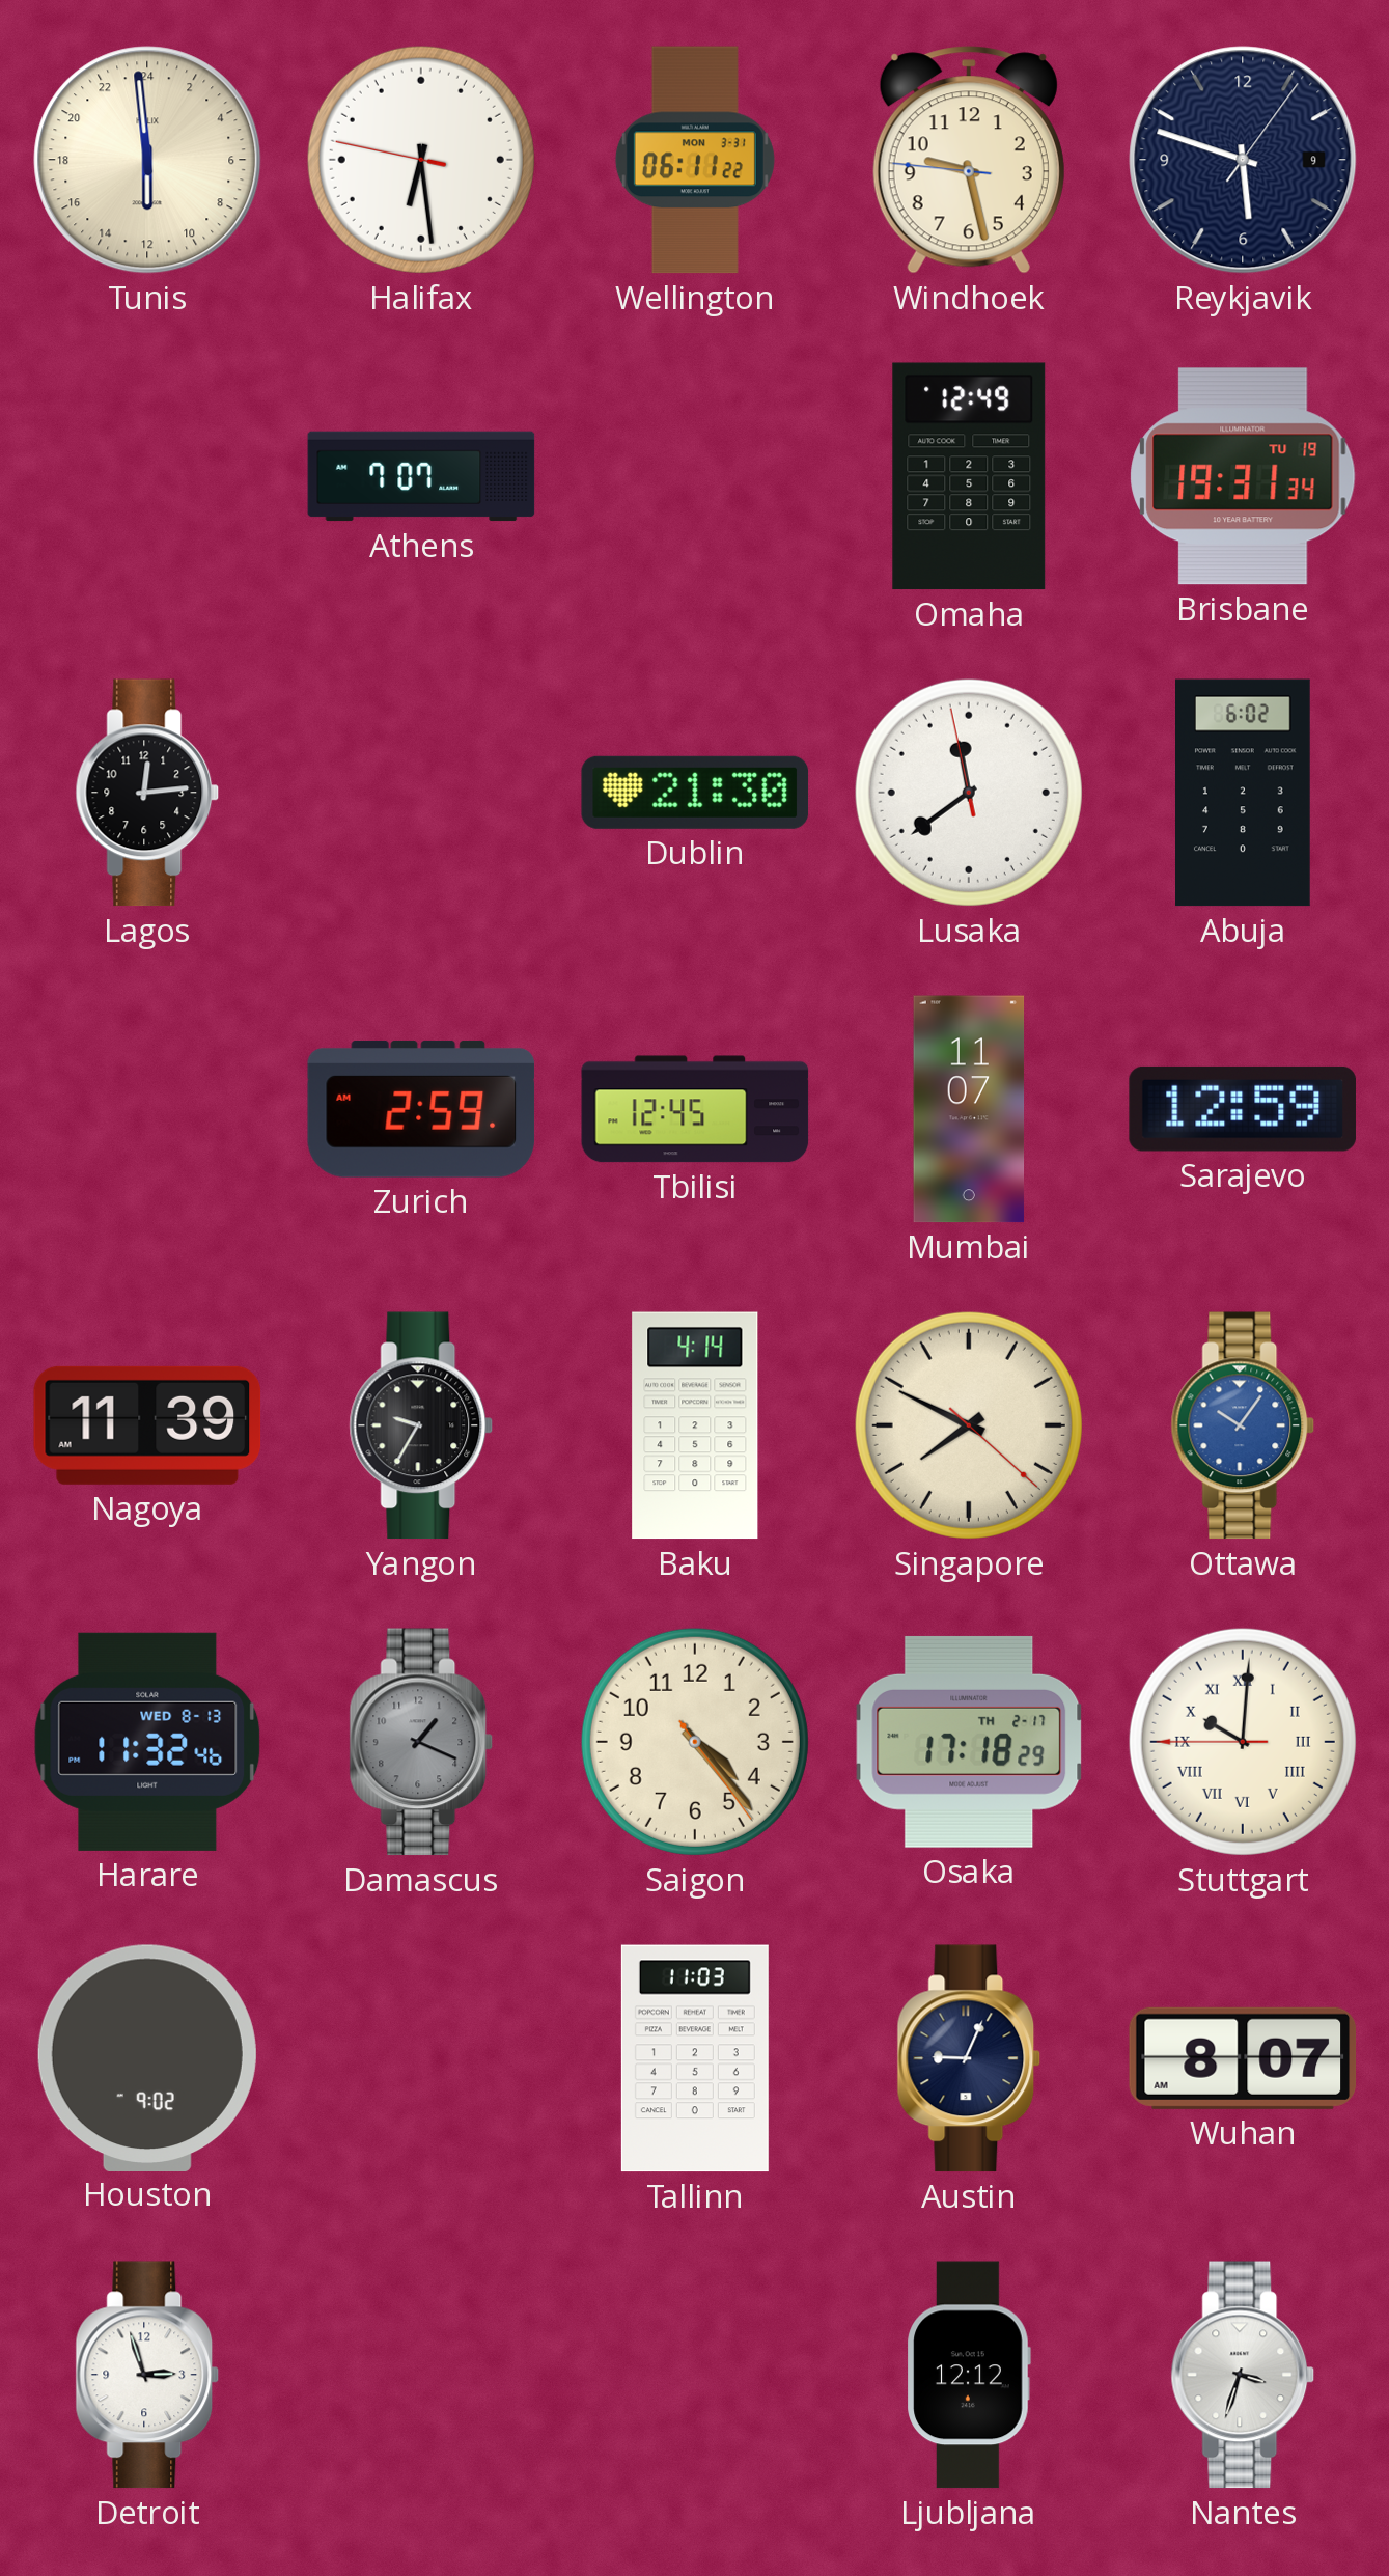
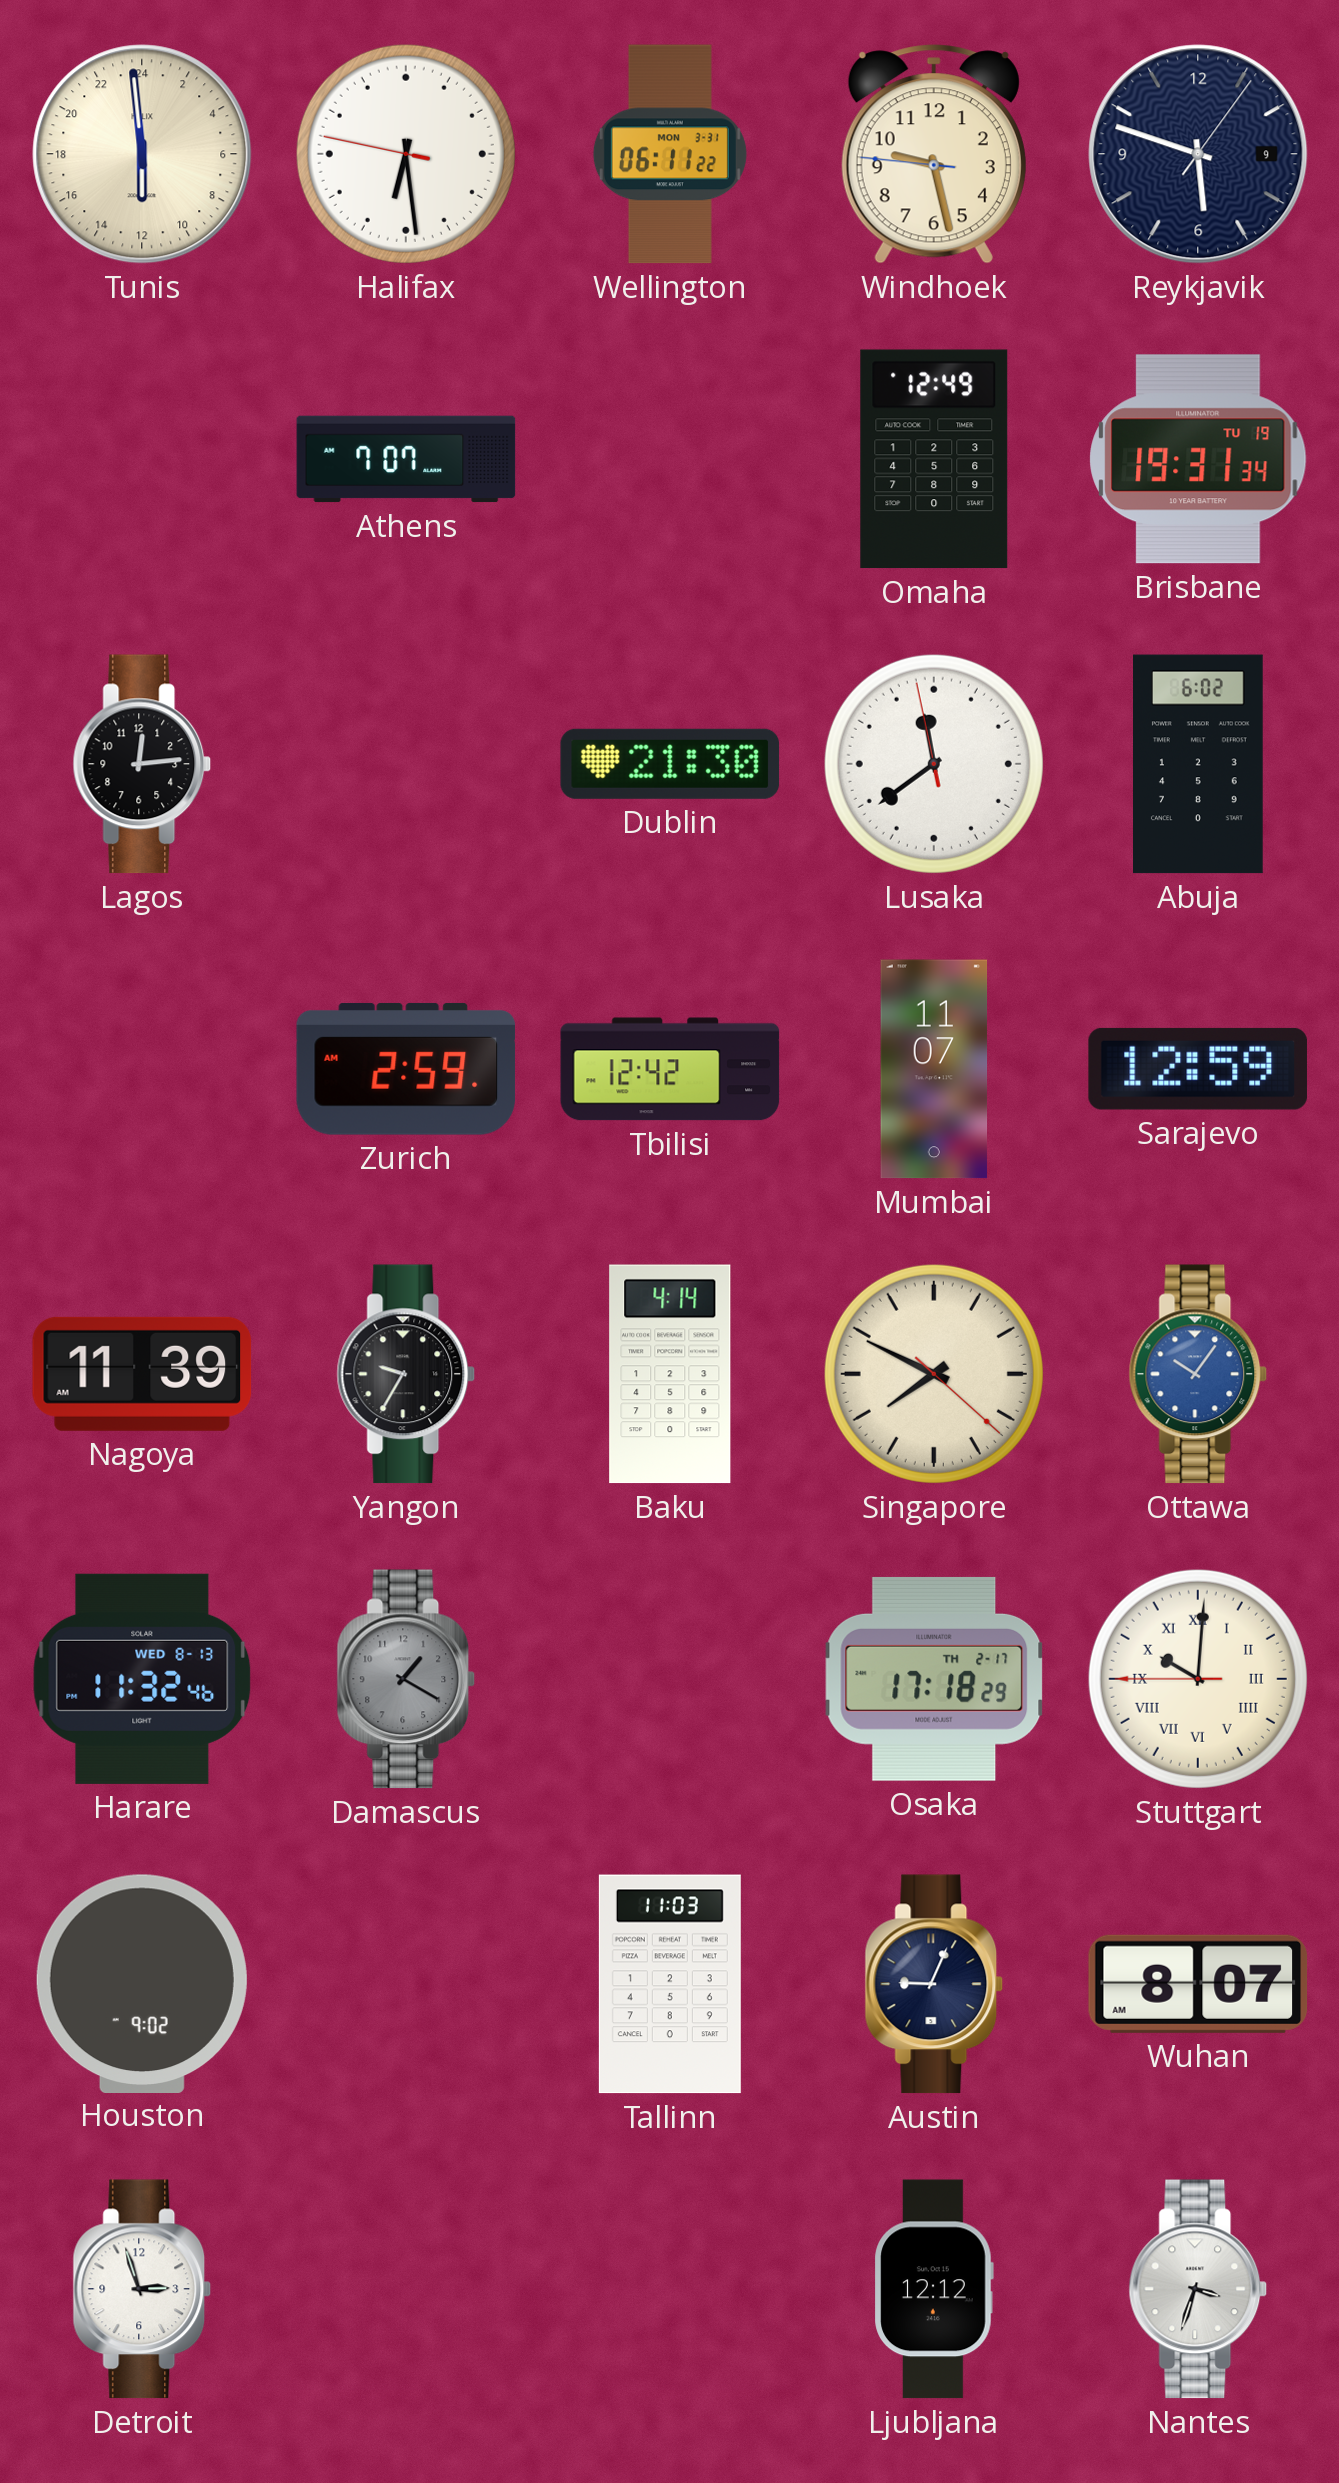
Tbilisi: 12:45 -> 12:42
Damascus: 1:19 -> 1:20
Saigon: 4:23 -> none
